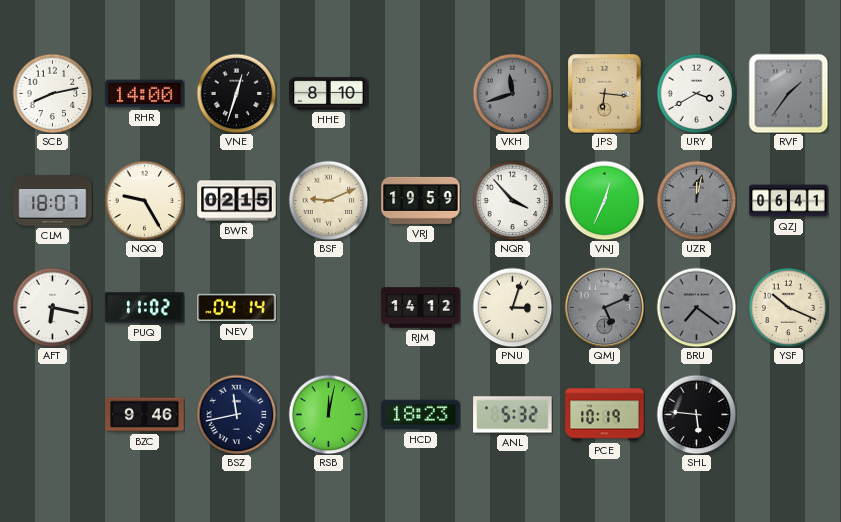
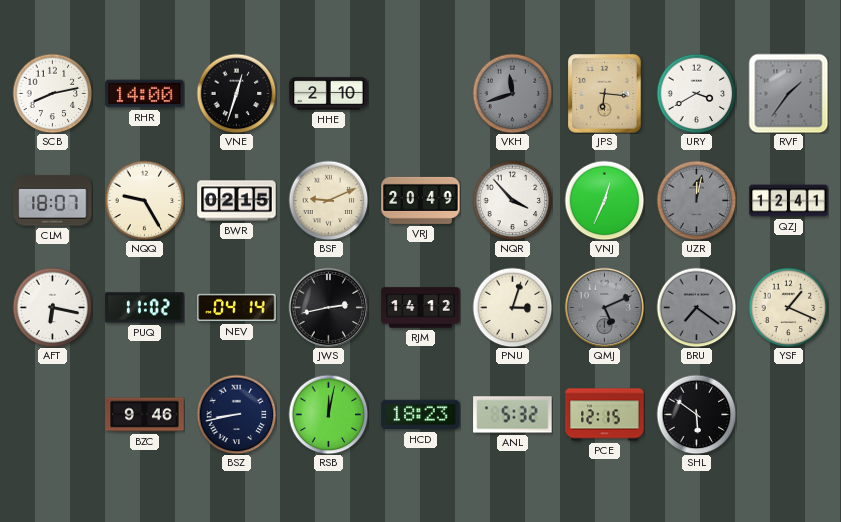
HHE: 8:10 -> 2:10
VRJ: 19:59 -> 20:49
QZJ: 06:41 -> 12:41
JWS: none -> 2:43
YSF: 10:19 -> 1:19
BSZ: 11:43 -> 8:43
PCE: 10:19 -> 12:15
SHL: 5:46 -> 5:51
